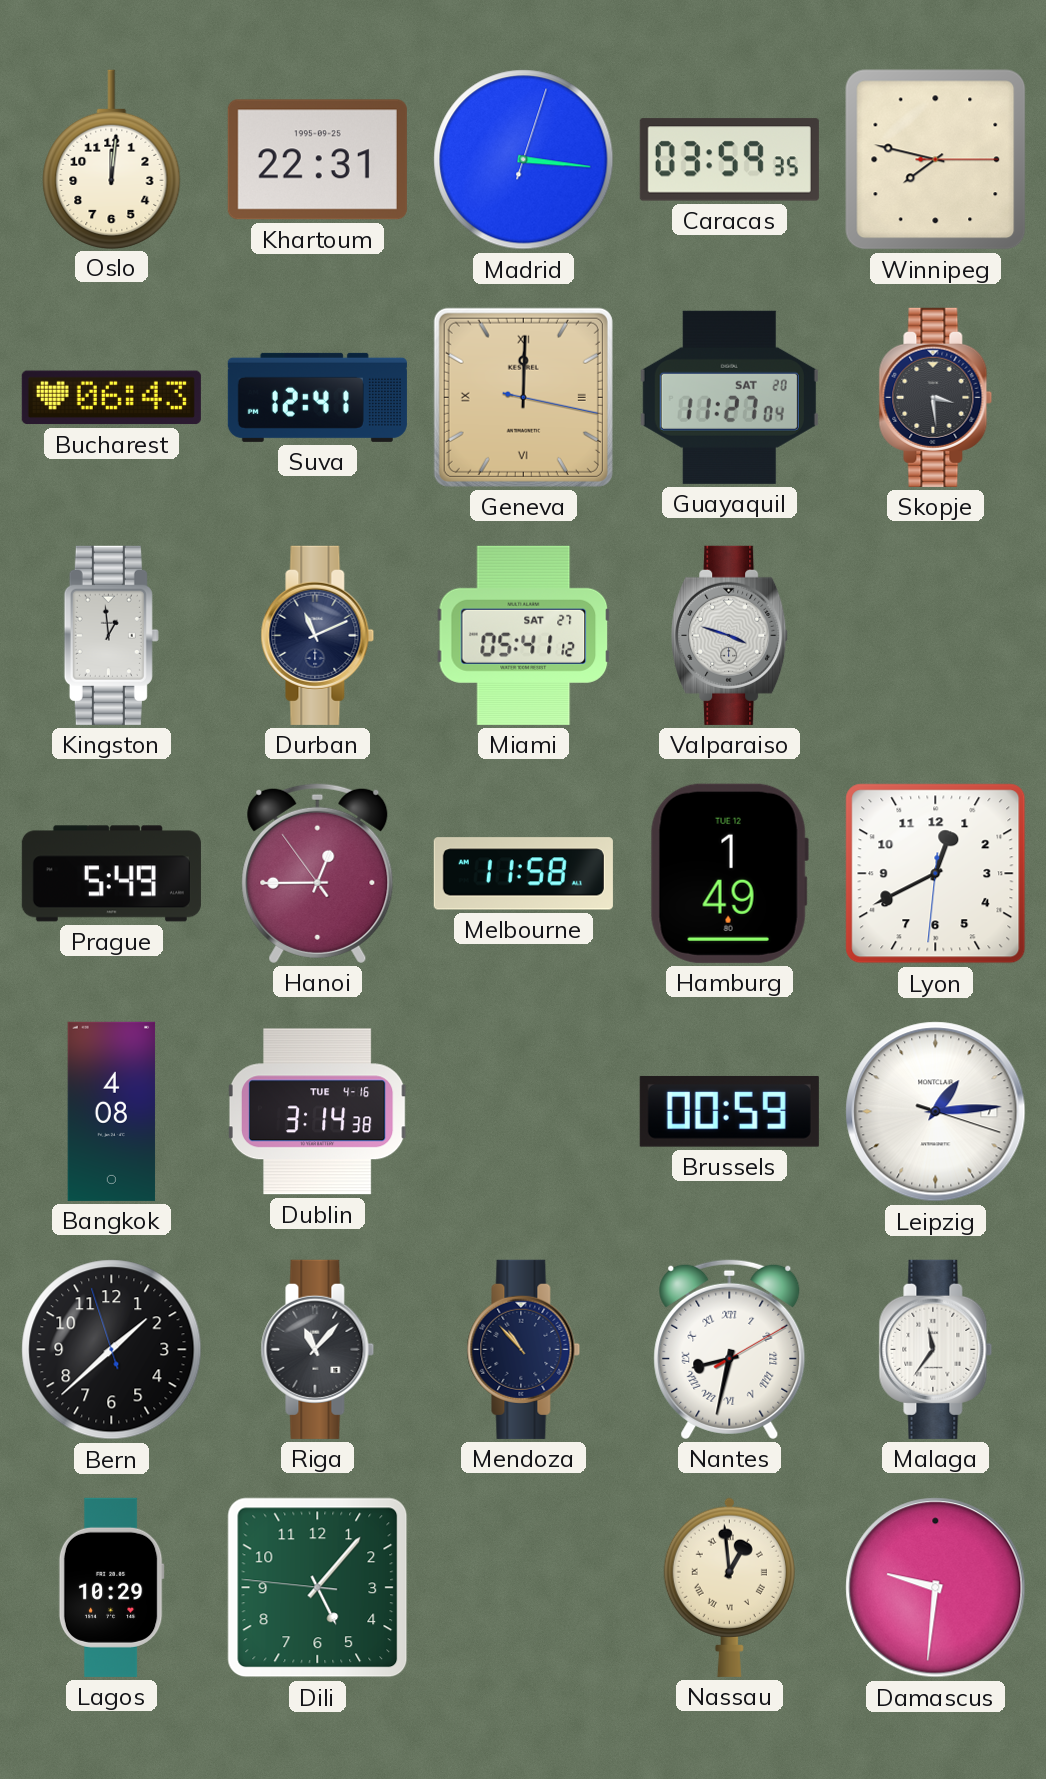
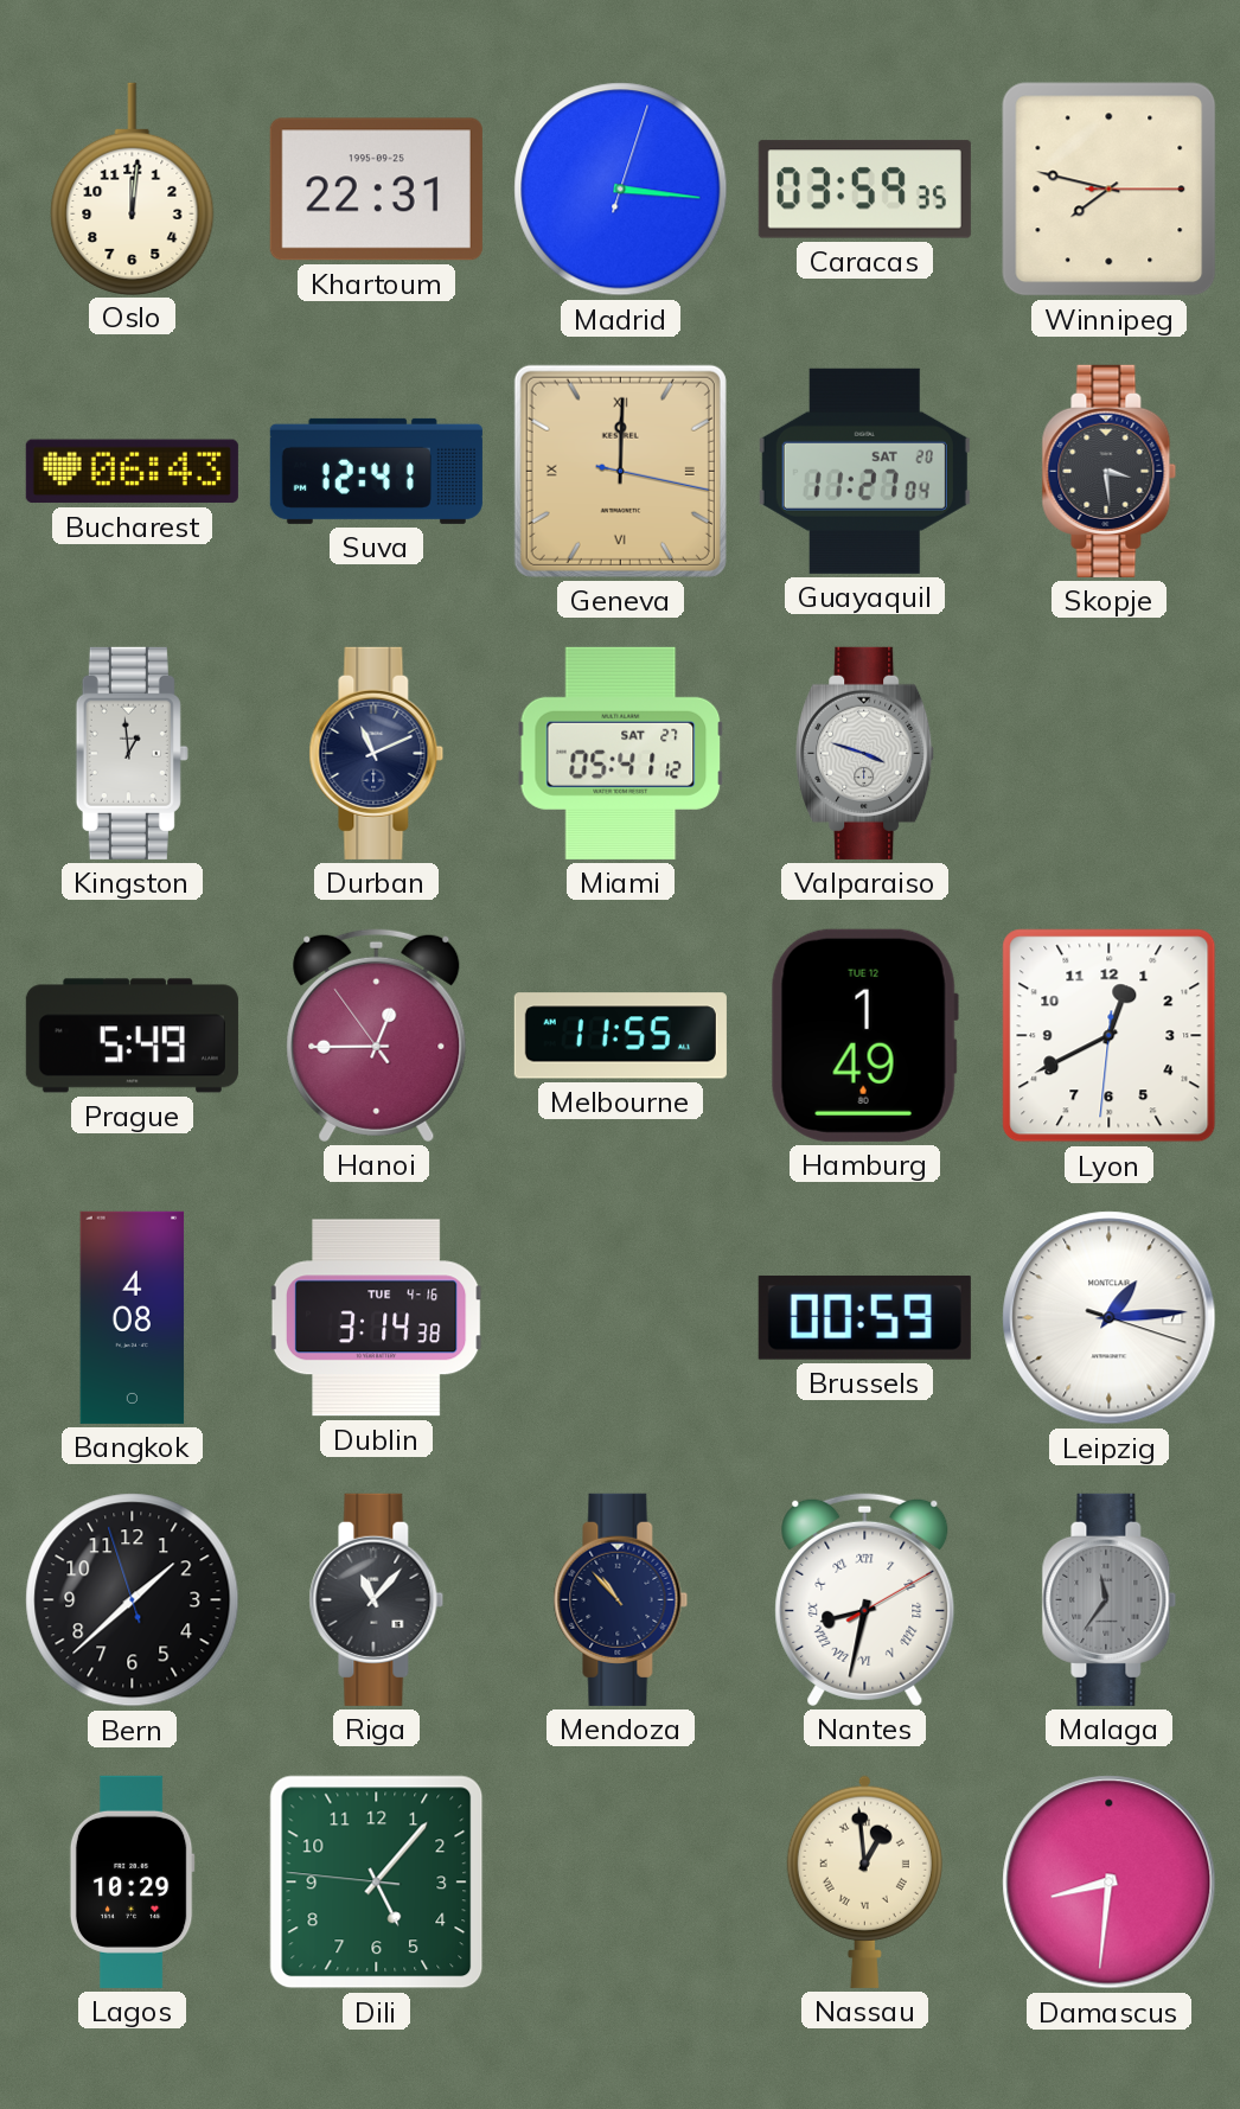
Melbourne: 11:58 -> 11:55
Malaga dial: white -> grey
Damascus: 9:31 -> 8:31
